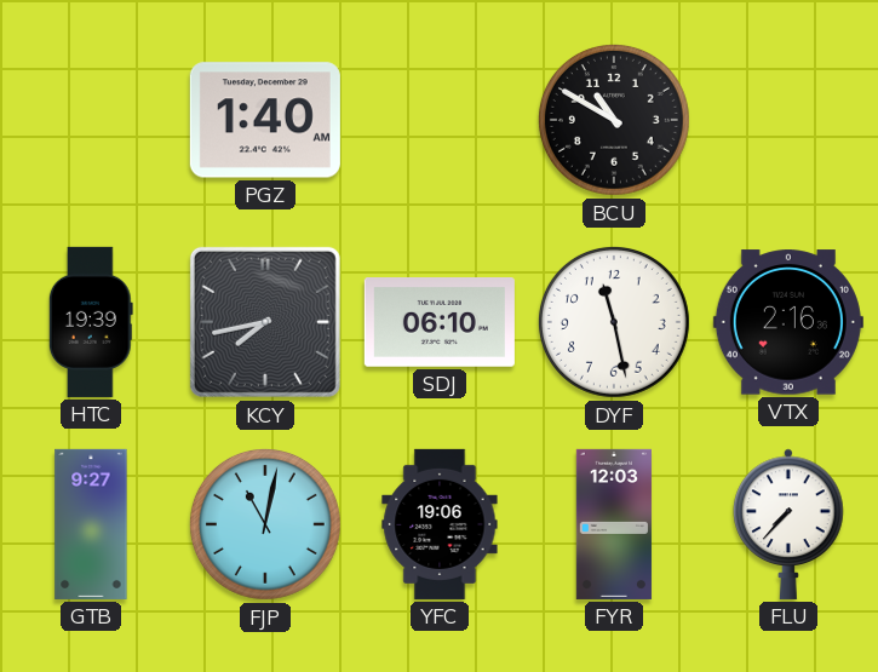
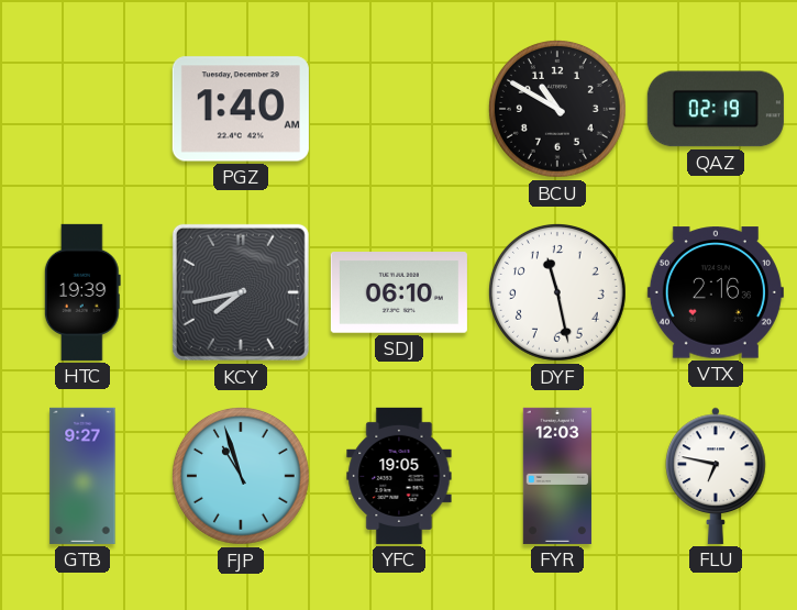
QAZ: none -> 02:19
FJP: 11:02 -> 10:57
YFC: 19:06 -> 19:05
FLU: 7:37 -> 6:47
